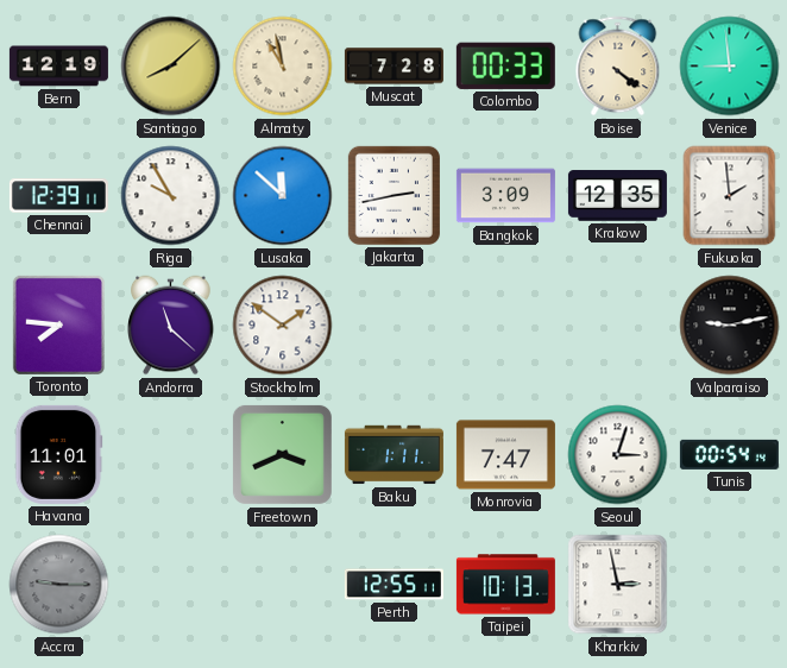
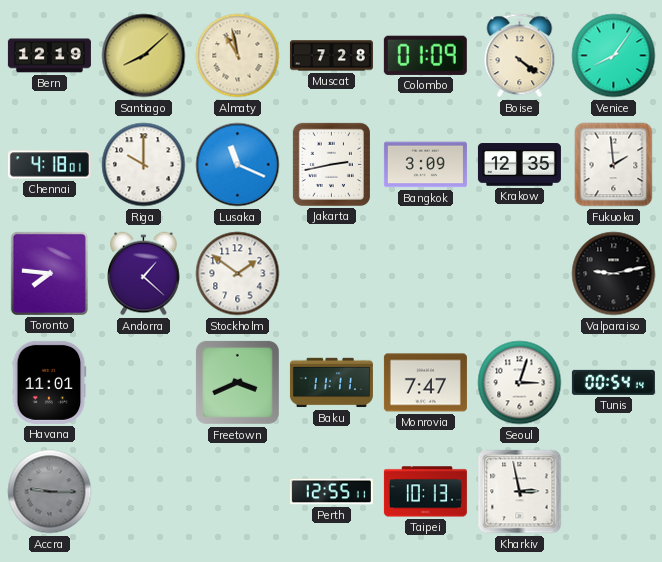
Colombo: 00:33 -> 01:09
Venice: 8:59 -> 8:06
Chennai: 12:39 -> 4:18
Riga: 9:55 -> 10:00
Lusaka: 11:52 -> 11:19
Andorra: 11:22 -> 1:22
Baku: 1:11 -> 11:11
